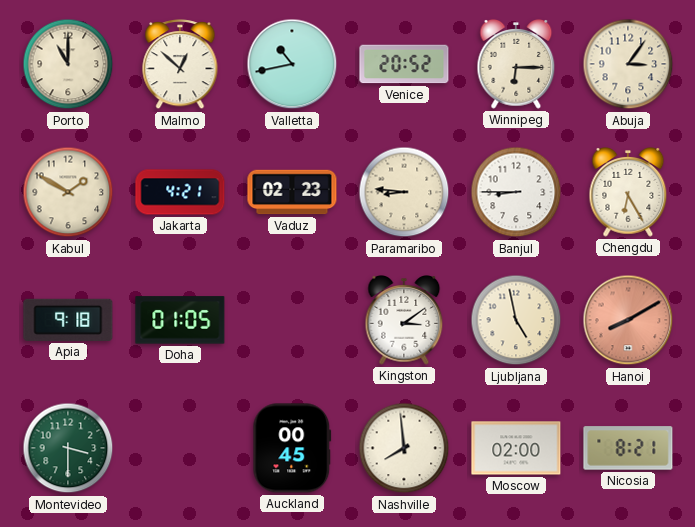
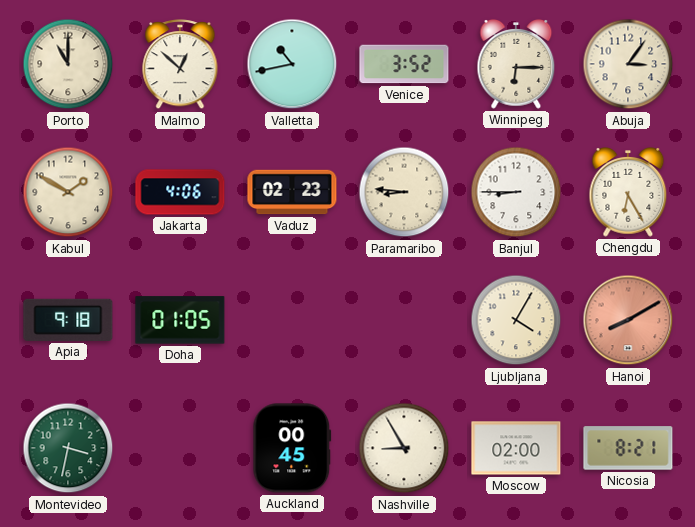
Venice: 20:52 -> 3:52
Jakarta: 4:21 -> 4:06
Kingston: 3:09 -> none
Ljubljana: 4:58 -> 4:05
Montevideo: 3:30 -> 3:32
Nashville: 7:59 -> 8:55
